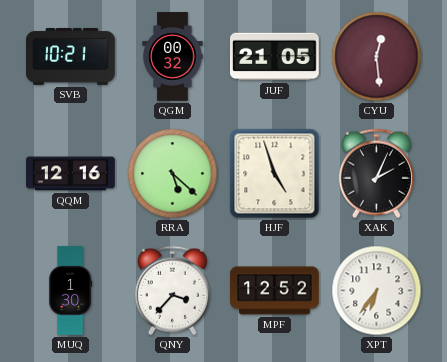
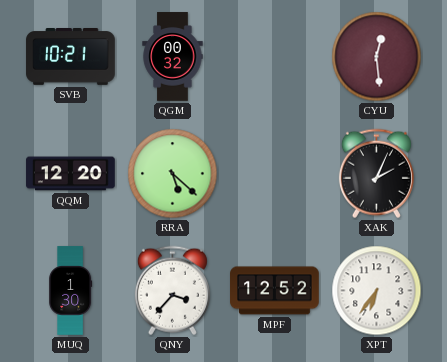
JUF: 21:05 -> none
QQM: 12:16 -> 12:20
HJF: 4:57 -> none
